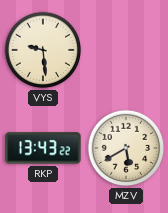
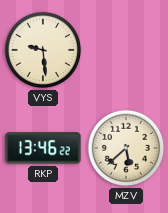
RKP: 13:43 -> 13:46
MZV: 5:40 -> 5:38
